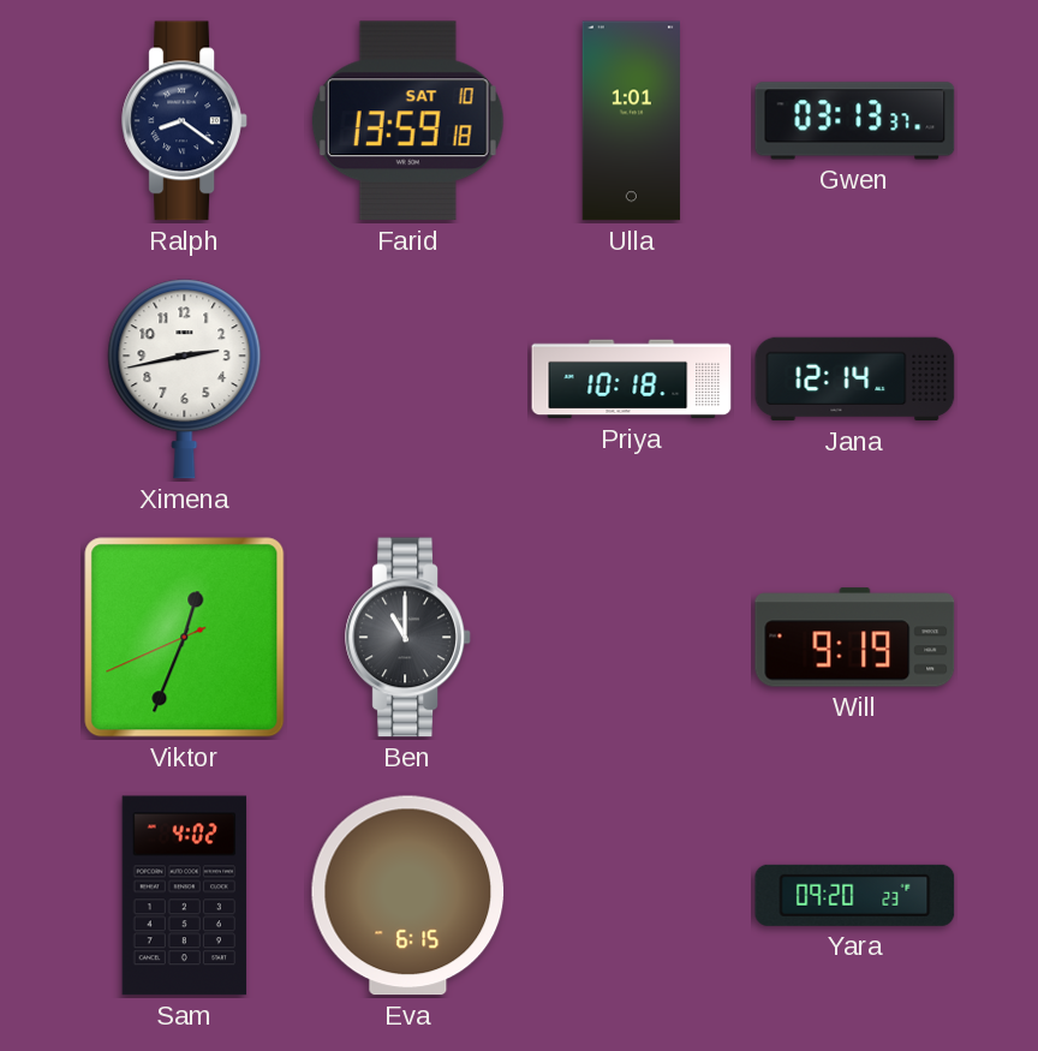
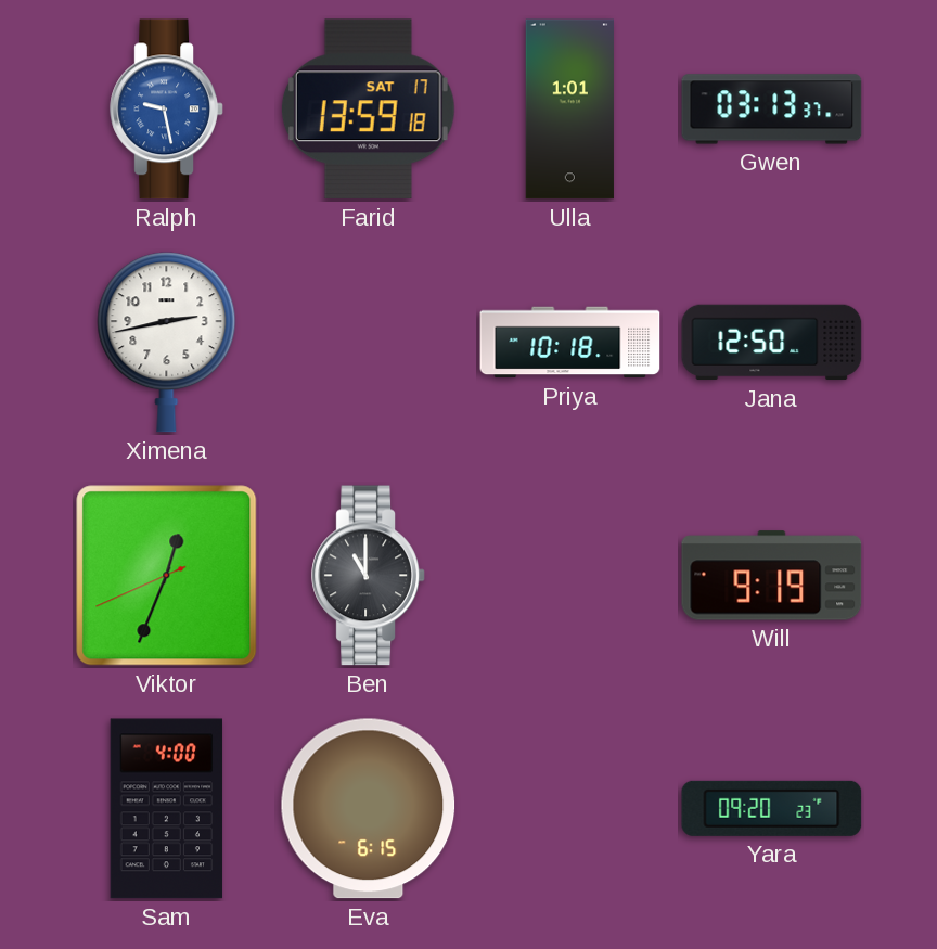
Ralph: 8:21 -> 9:28
Ralph dial: navy -> blue
Farid date: SAT 10 -> SAT 17
Jana: 12:14 -> 12:50
Sam: 4:02 -> 4:00
